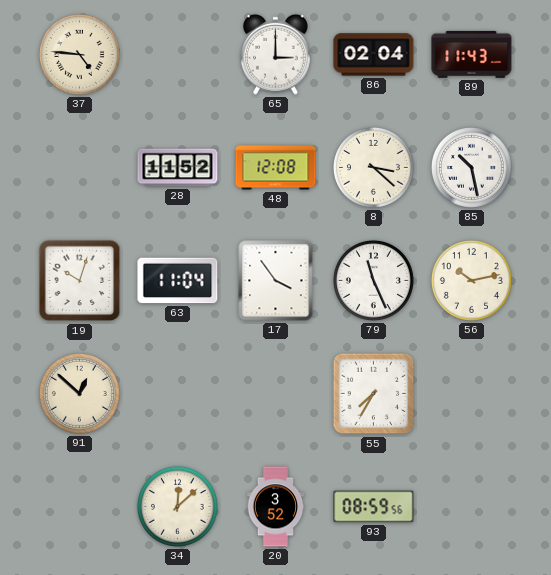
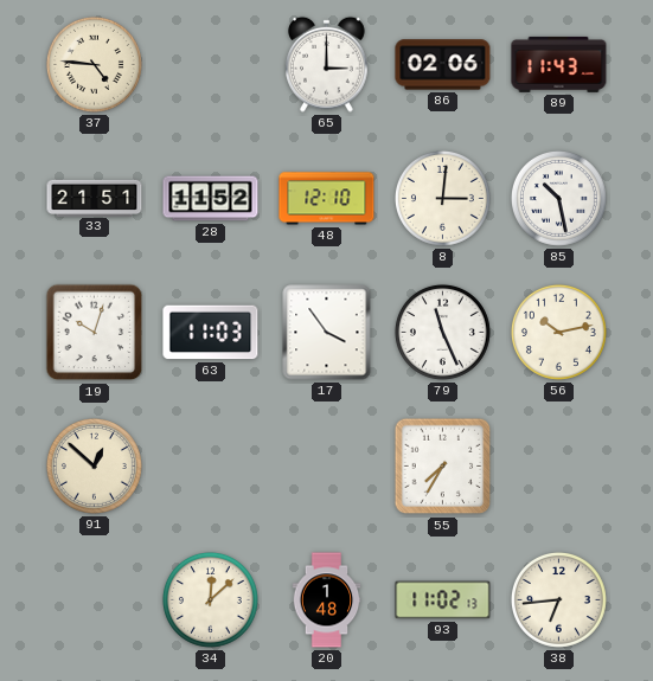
86: 02:04 -> 02:06
33: none -> 21:51
48: 12:08 -> 12:10
8: 3:22 -> 3:01
63: 11:04 -> 11:03
20: 3:52 -> 1:48
93: 08:59 -> 11:02
38: none -> 6:44
